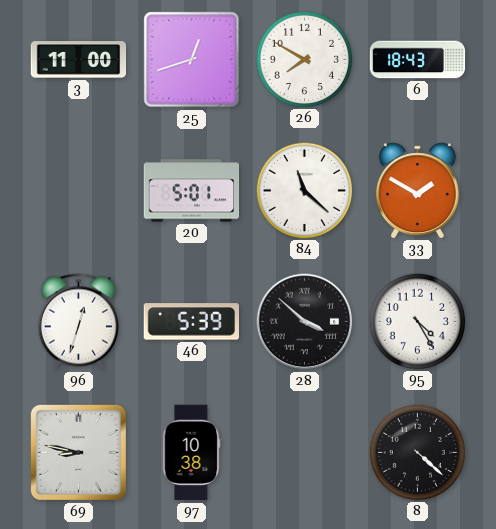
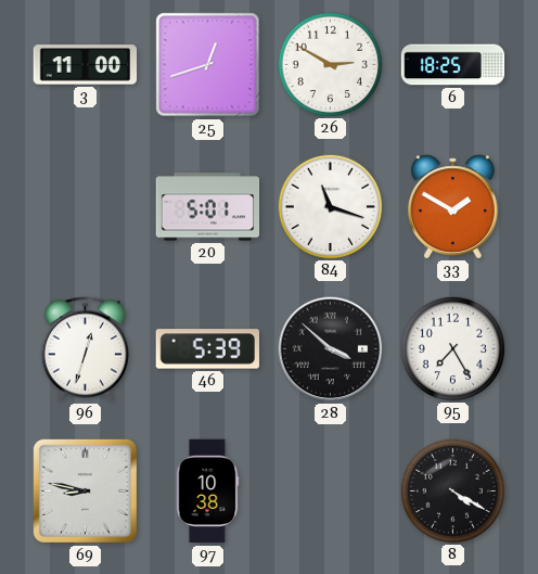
26: 7:50 -> 2:50
6: 18:43 -> 18:25
84: 11:22 -> 11:18
95: 4:25 -> 7:25
8: 4:22 -> 4:20
